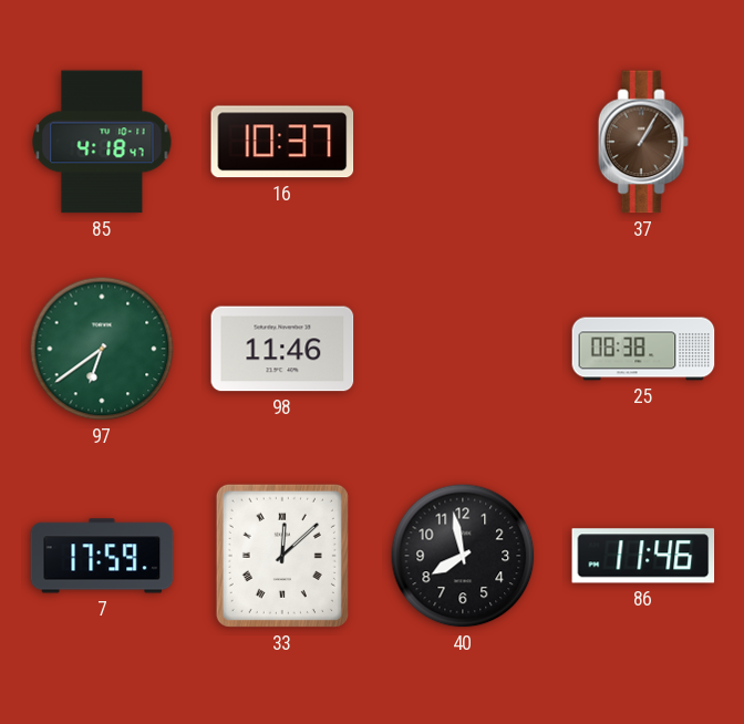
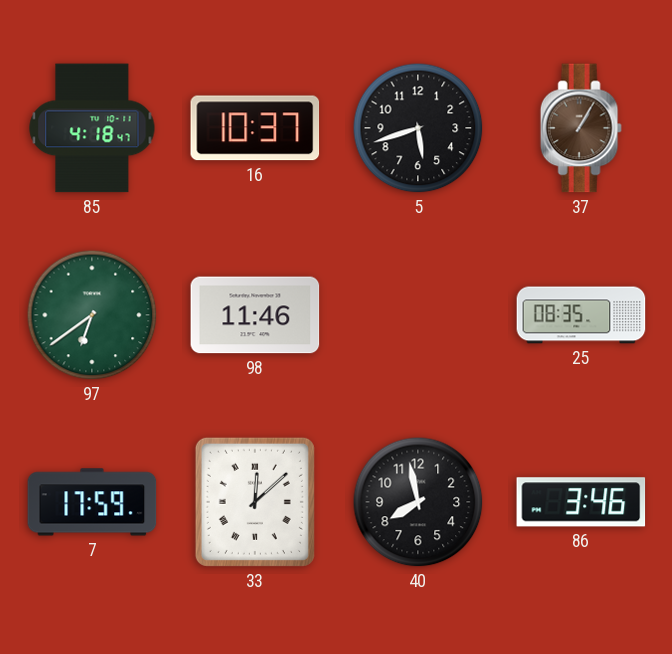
5: none -> 5:42
25: 08:38 -> 08:35
86: 11:46 -> 3:46
